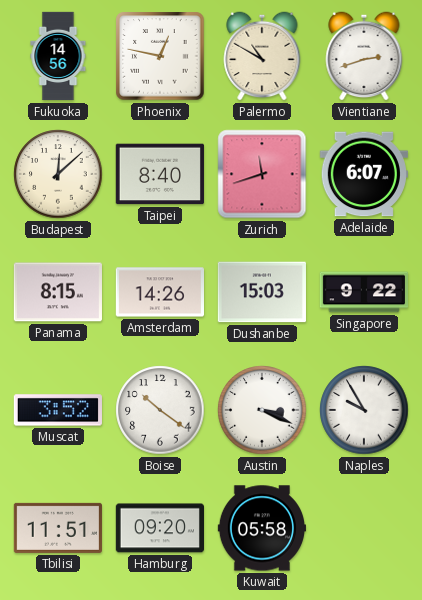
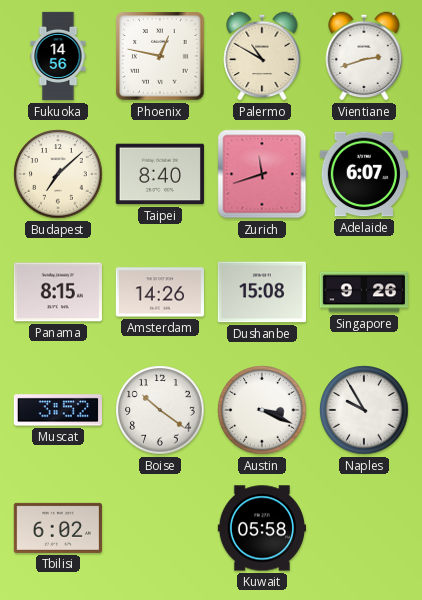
Budapest: 12:08 -> 7:08
Dushanbe: 15:03 -> 15:08
Singapore: 9:22 -> 9:26
Tbilisi: 11:51 -> 6:02
Hamburg: 09:20 -> none
